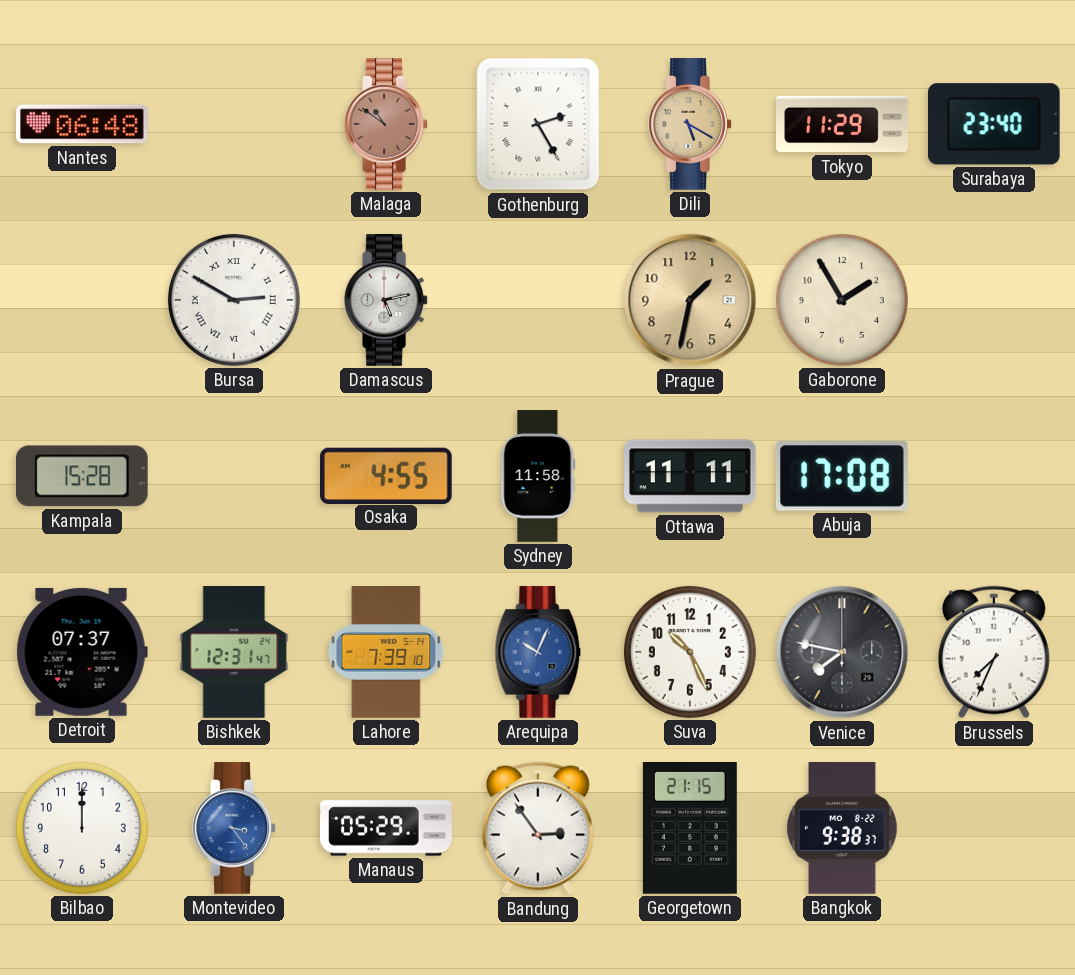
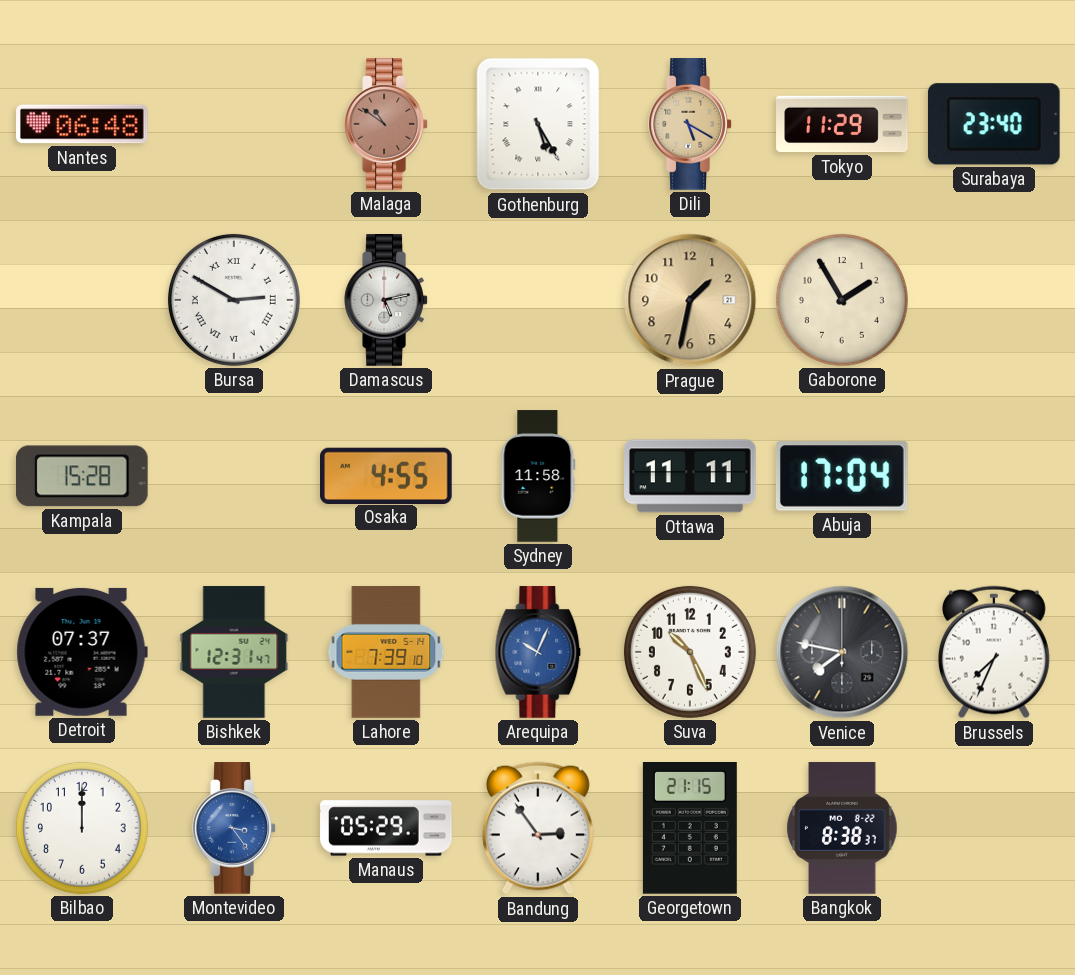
Gothenburg: 2:25 -> 5:25
Abuja: 17:08 -> 17:04
Bangkok: 9:38 -> 8:38
